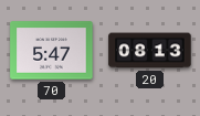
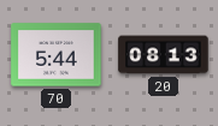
70: 5:47 -> 5:44
